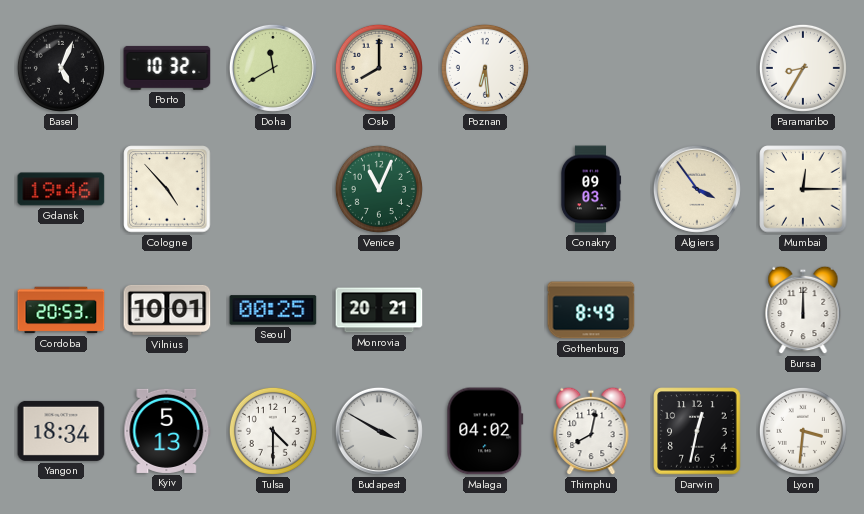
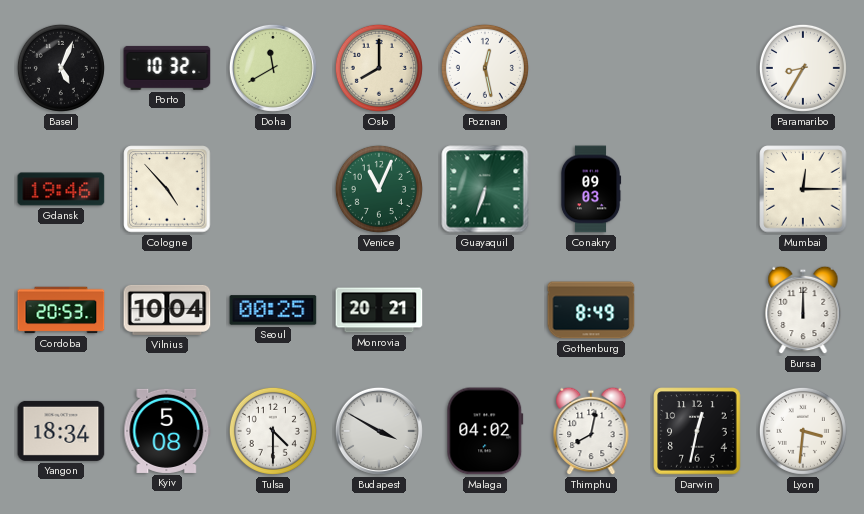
Poznan: 6:29 -> 12:28
Guayaquil: none -> 6:33
Algiers: 3:54 -> none
Vilnius: 10:01 -> 10:04
Kyiv: 5:13 -> 5:08
